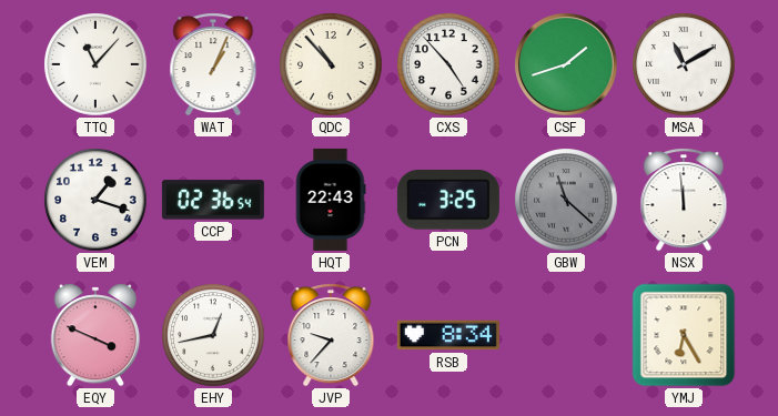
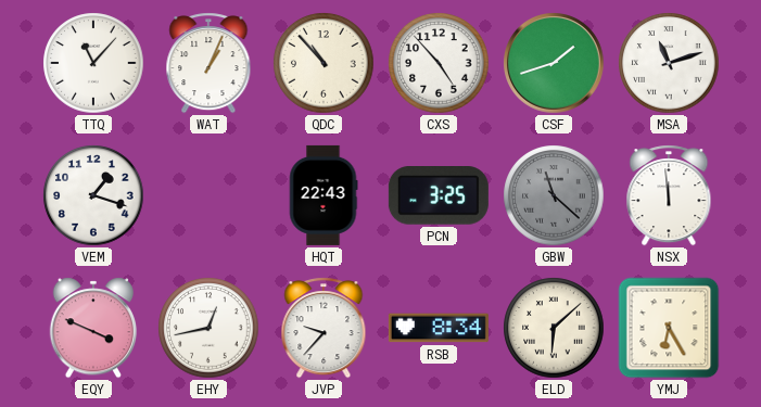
MSA: 11:10 -> 11:12
CCP: 02:36 -> none
ELD: none -> 6:08
